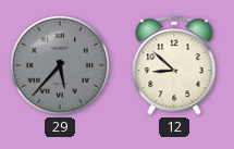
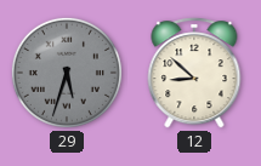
29: 5:37 -> 5:33
